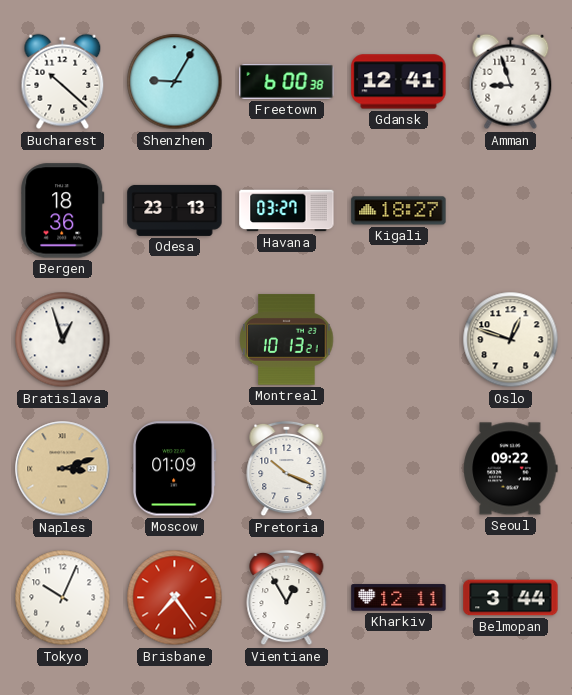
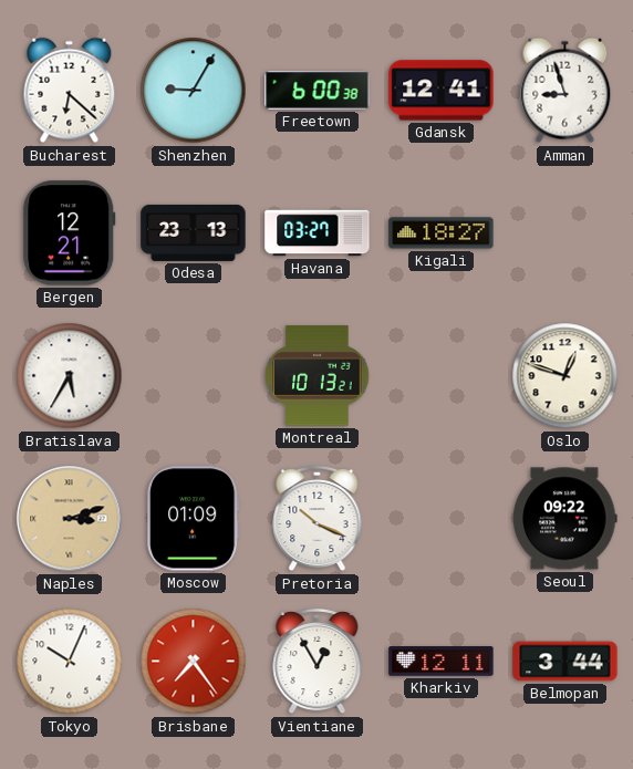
Bucharest: 10:22 -> 6:22
Bergen: 18:36 -> 12:21
Bratislava: 12:57 -> 5:35
